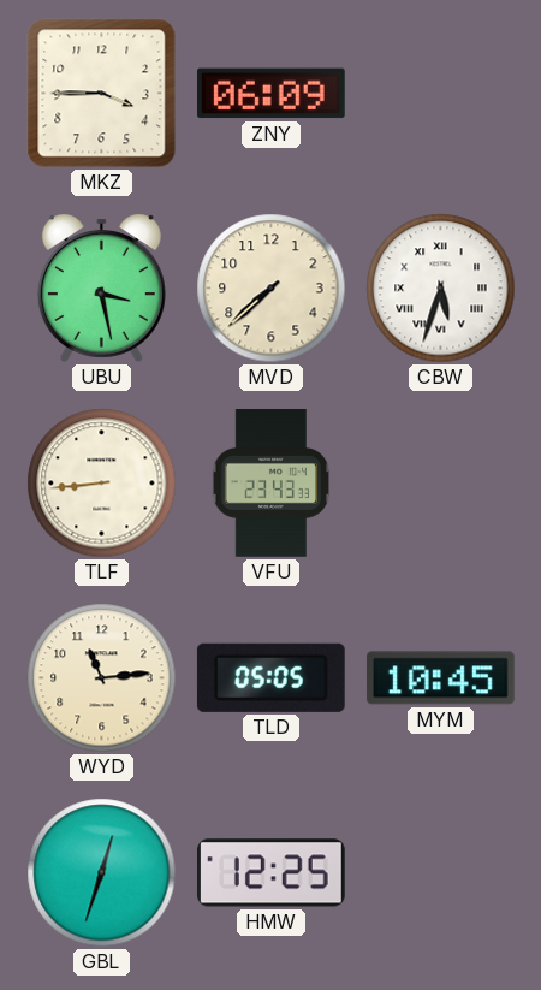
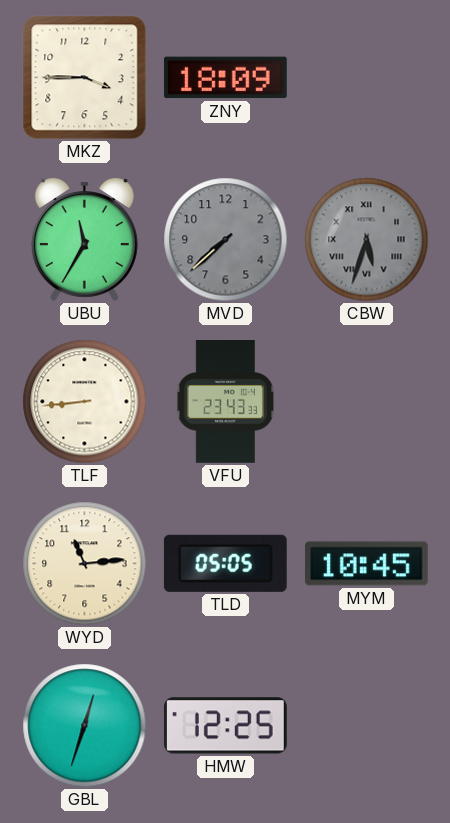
ZNY: 06:09 -> 18:09
UBU: 3:28 -> 11:35
MVD dial: cream -> grey
CBW dial: white -> grey
